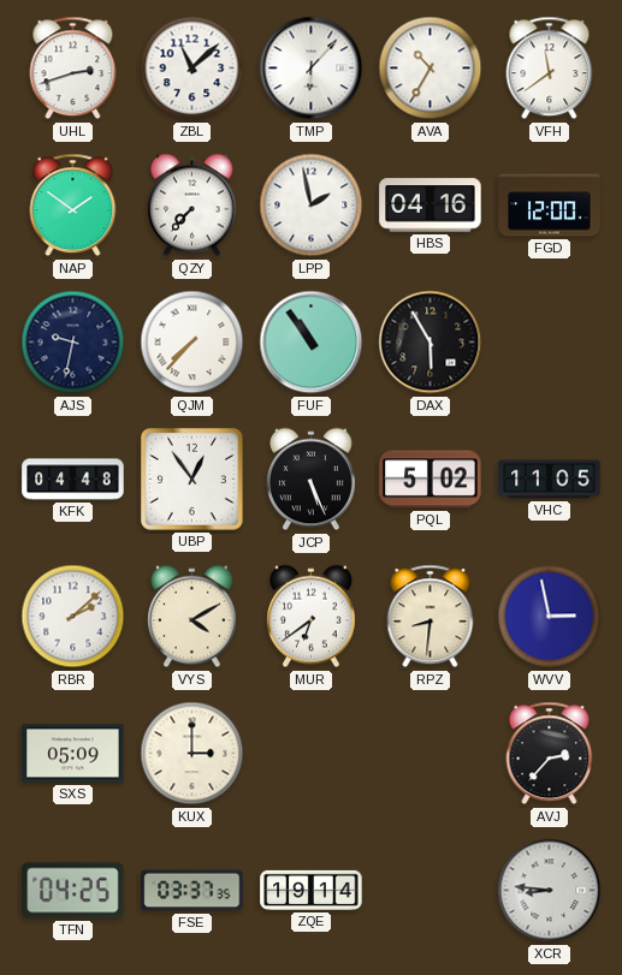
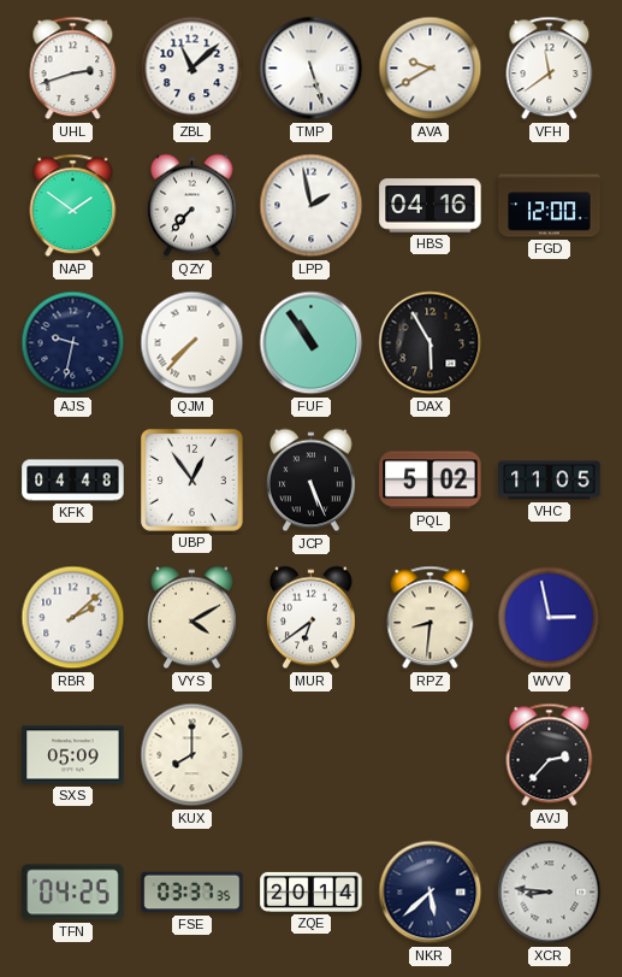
TMP: 6:07 -> 5:27
AVA: 10:35 -> 9:40
KUX: 3:00 -> 8:00
ZQE: 19:14 -> 20:14
NKR: none -> 5:38
